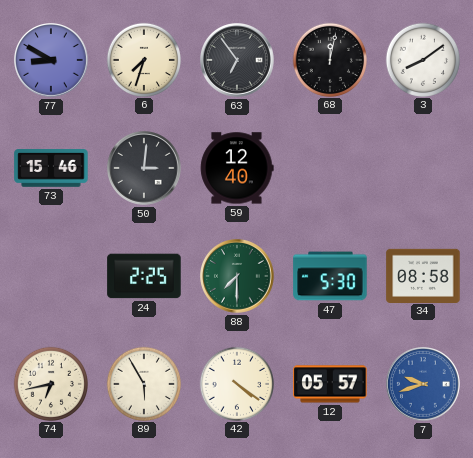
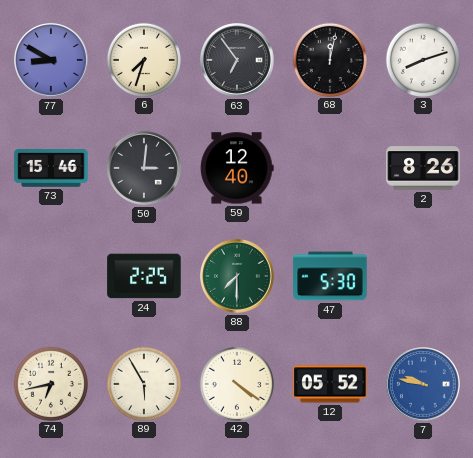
3: 8:09 -> 8:12
2: none -> 8:26
34: 08:58 -> none
12: 05:57 -> 05:52
7: 9:42 -> 9:47
